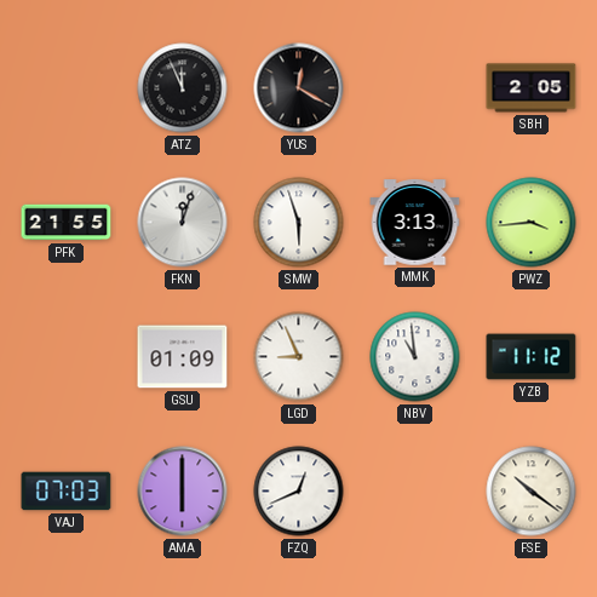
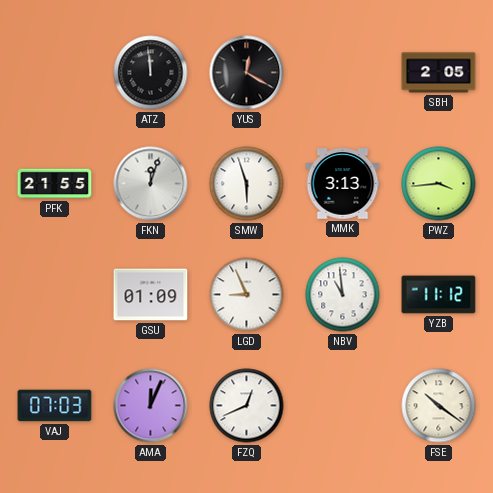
ATZ: 11:56 -> 11:59
AMA: 6:00 -> 12:04
